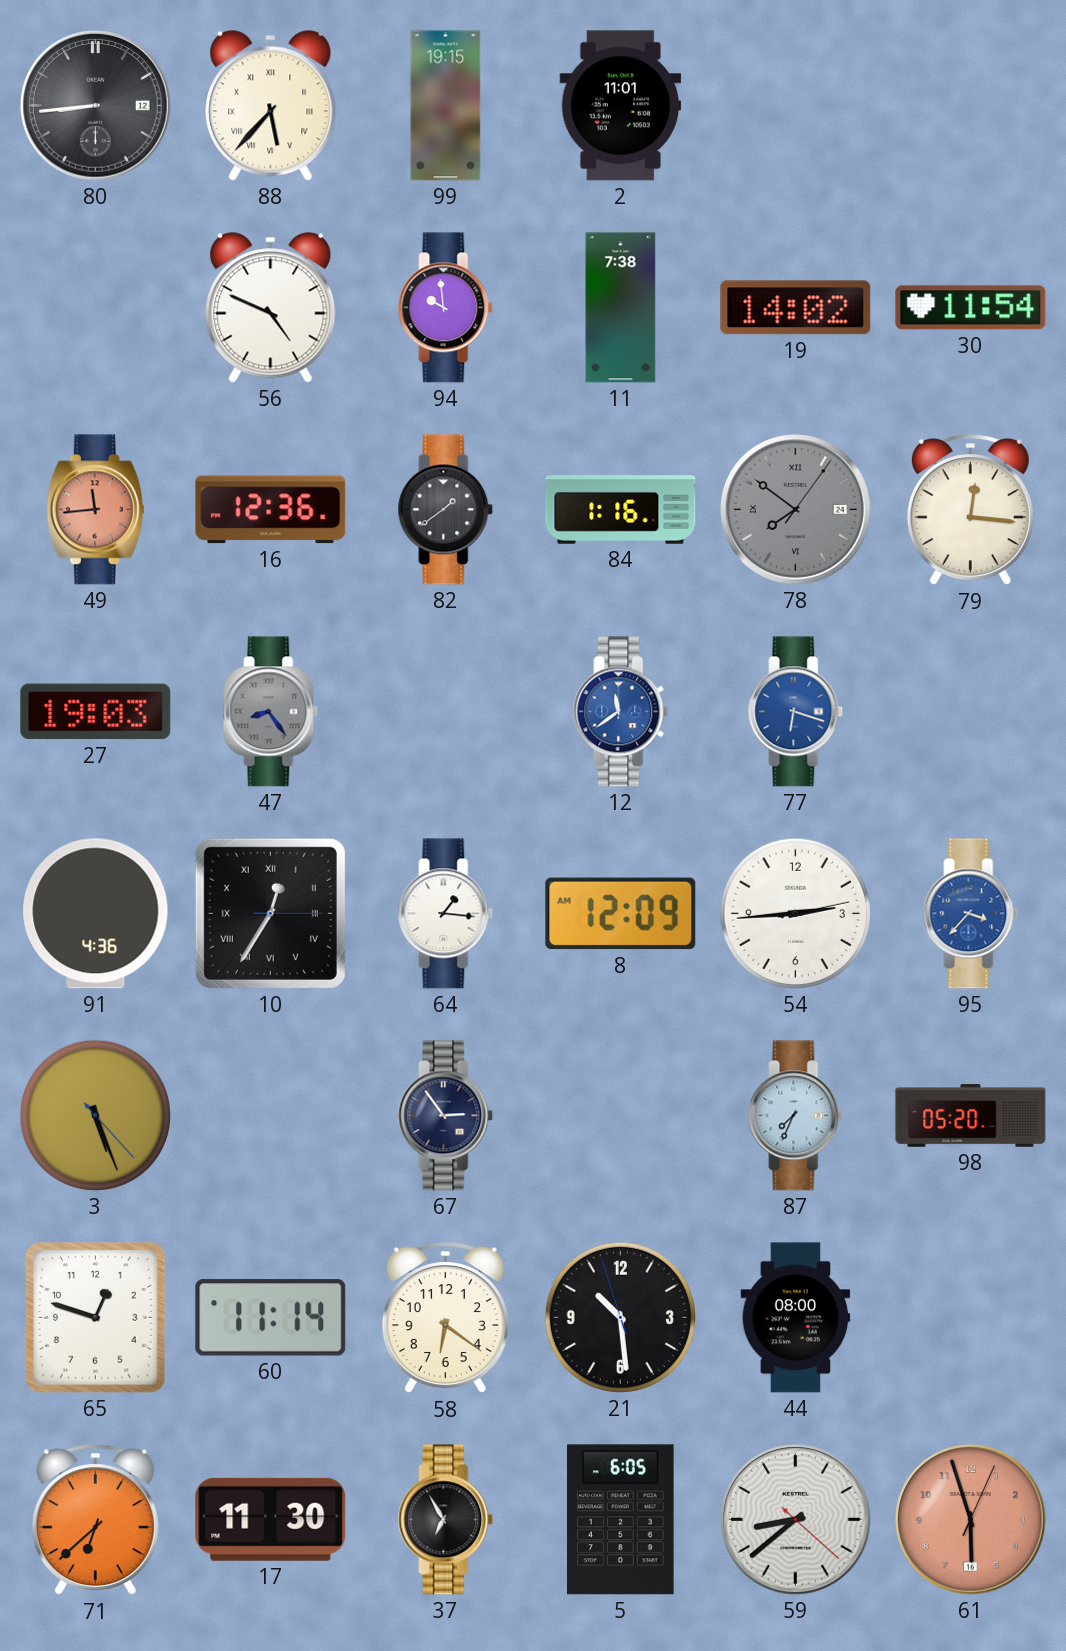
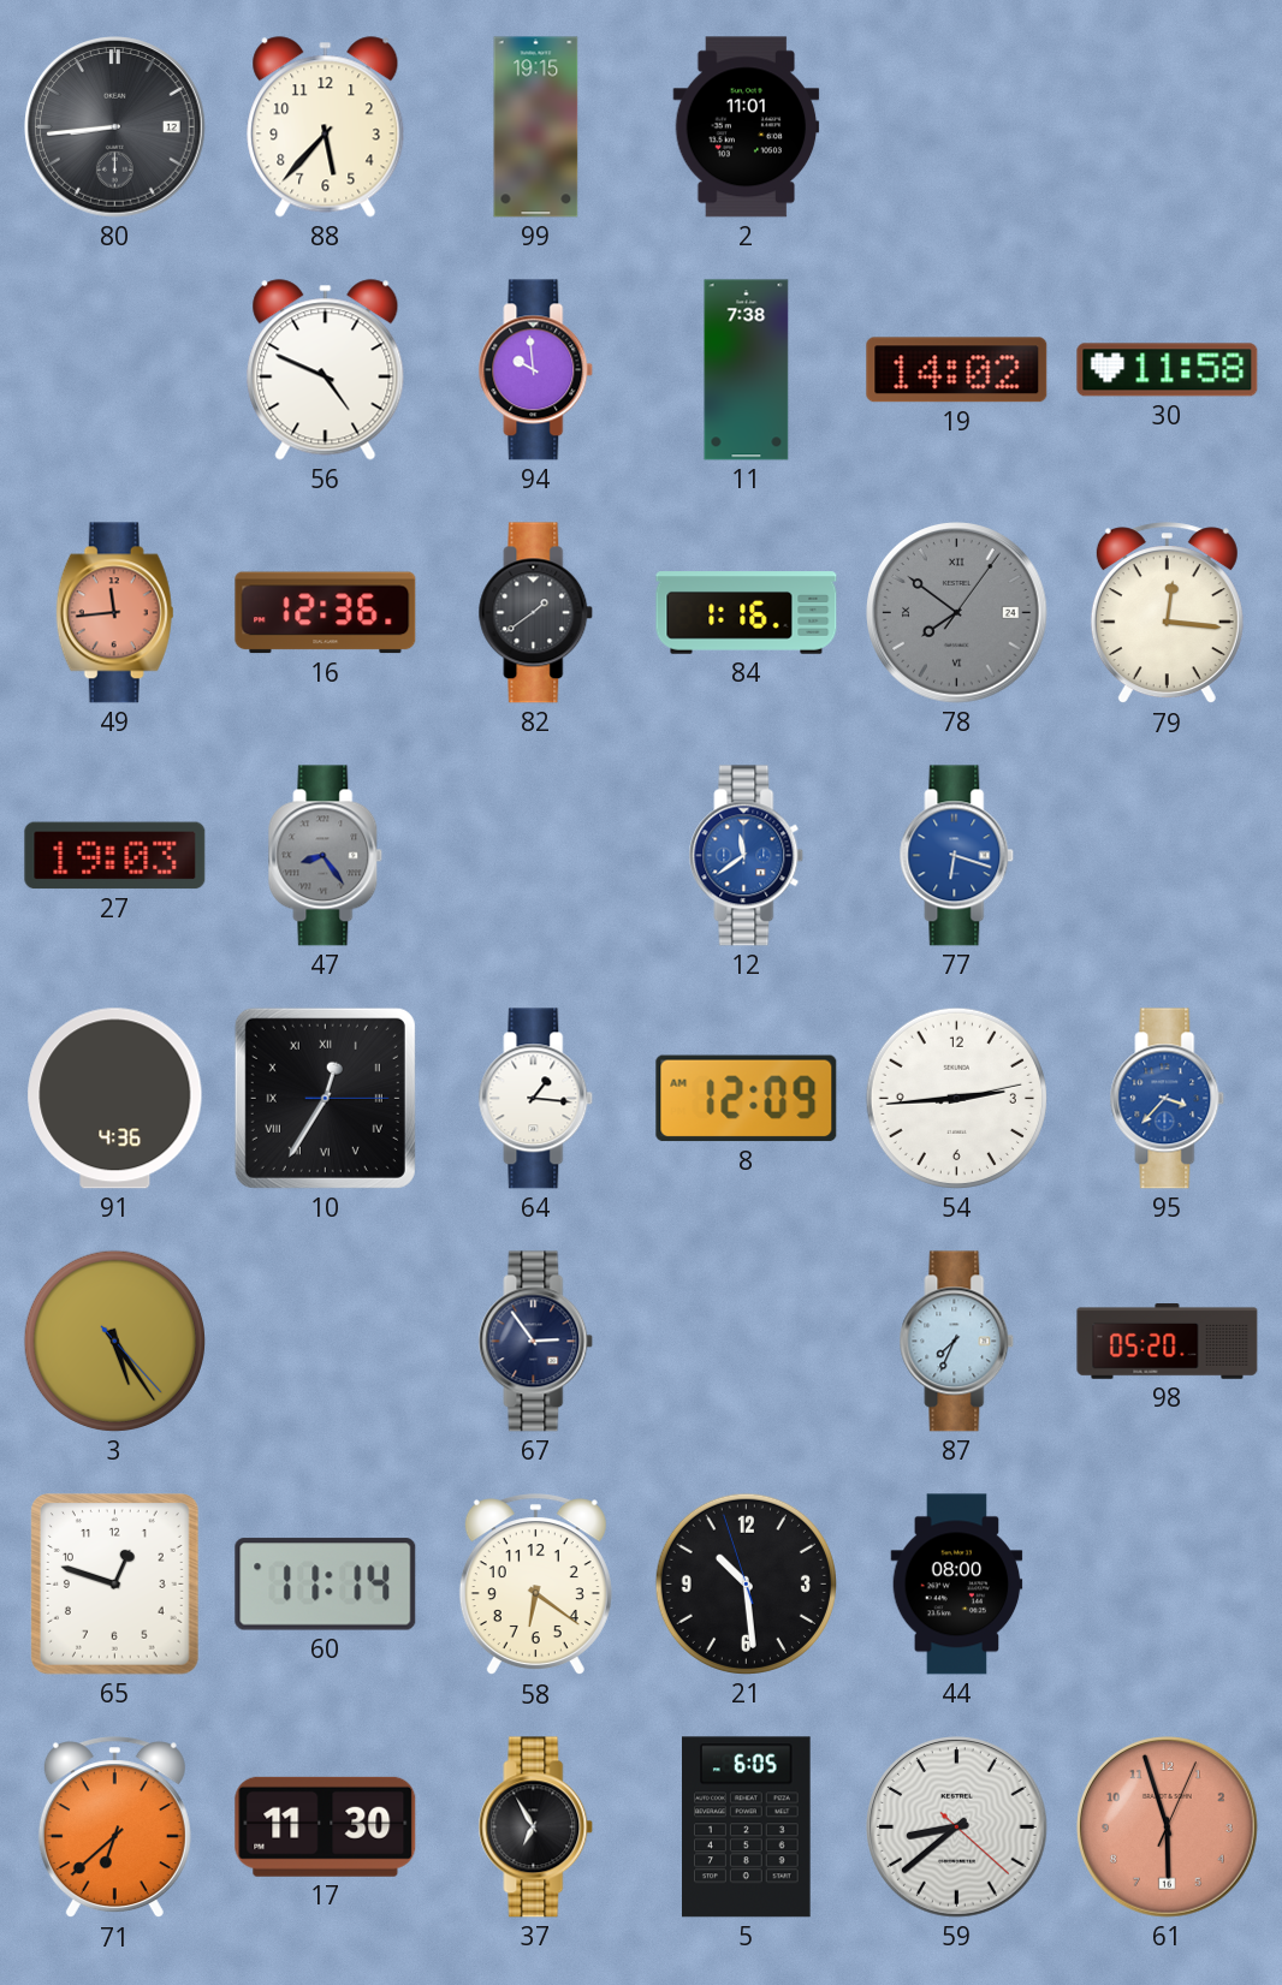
88 numerals: Roman -> Arabic
30: 11:54 -> 11:58
3: 5:26 -> 5:24
